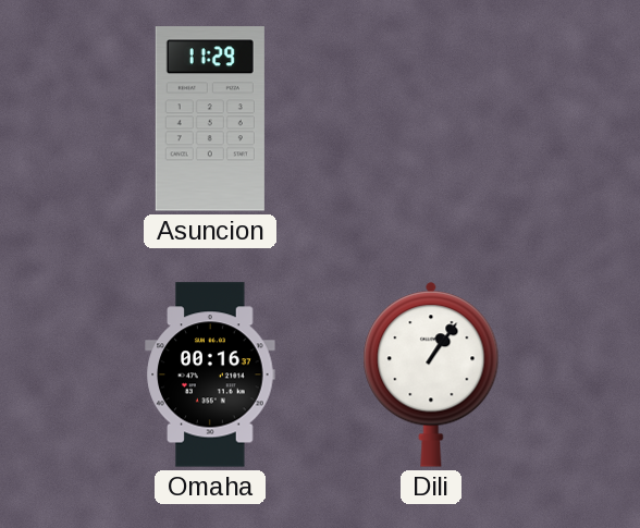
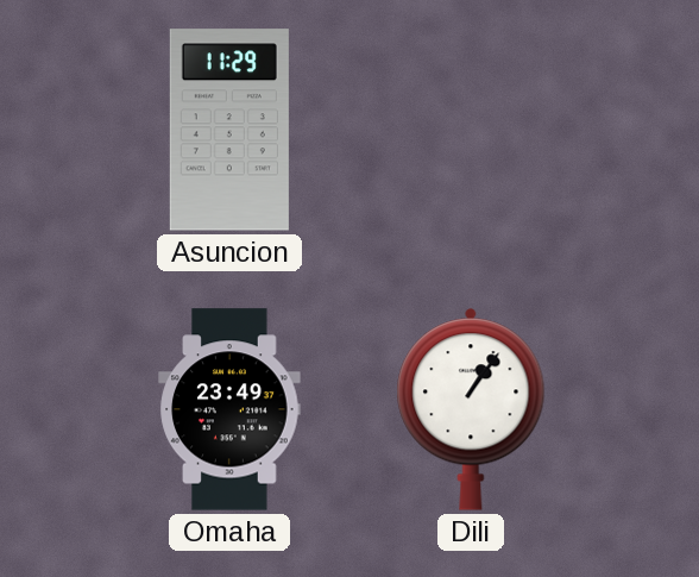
Omaha: 00:16 -> 23:49
